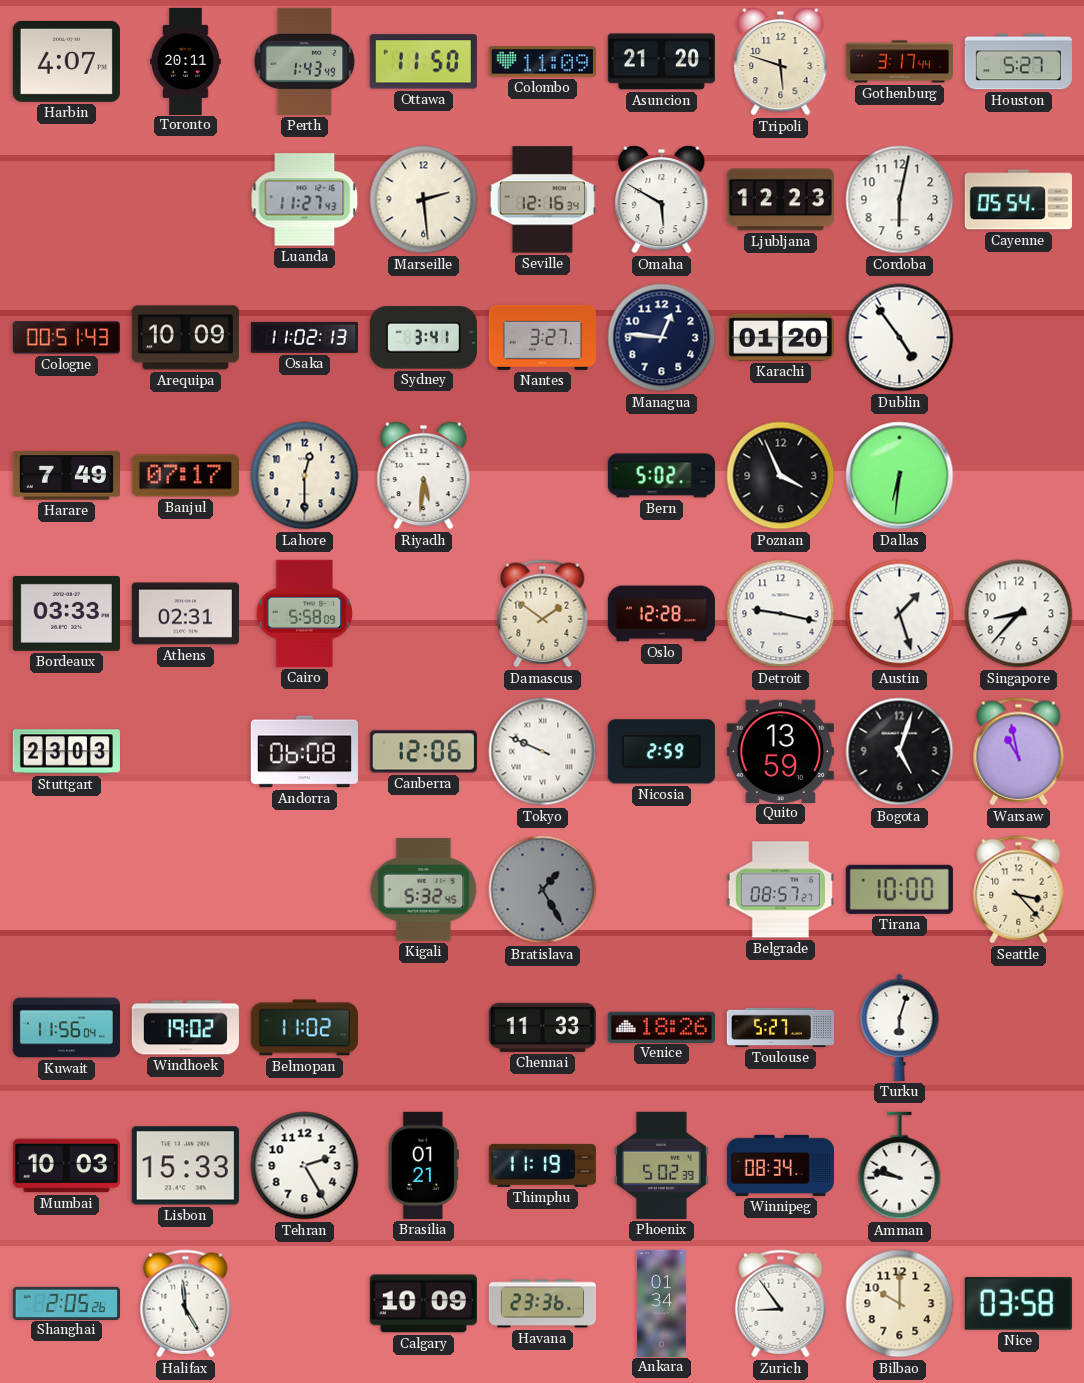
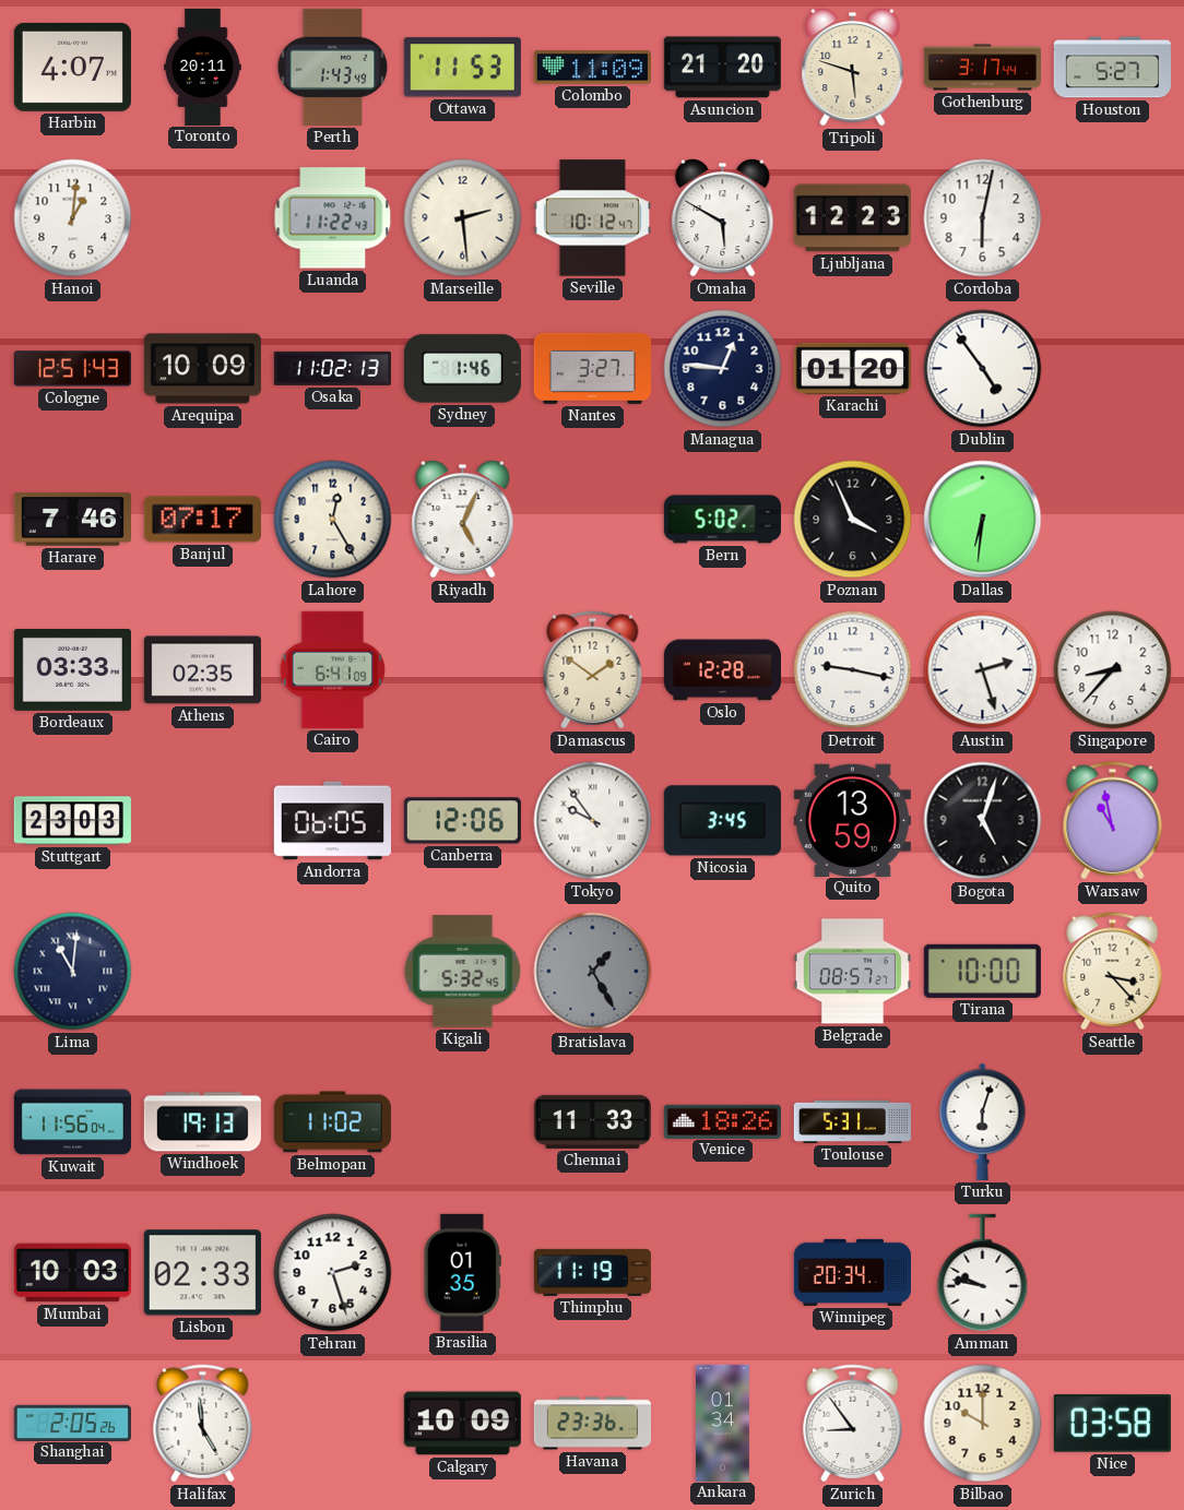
Ottawa: 11:50 -> 11:53
Hanoi: none -> 1:01
Luanda: 11:27 -> 11:22
Seville: 12:16 -> 10:12
Cayenne: 05:54 -> none
Cologne: 00:51 -> 12:51
Sydney: 3:41 -> 1:46
Harare: 7:49 -> 7:46
Lahore: 12:30 -> 12:25
Riyadh: 5:31 -> 5:04
Athens: 02:31 -> 02:35
Cairo: 5:58 -> 6:41
Austin: 1:27 -> 2:27
Andorra: 06:08 -> 06:05
Tokyo: 9:49 -> 9:54
Nicosia: 2:59 -> 3:45
Lima: none -> 11:01
Windhoek: 19:02 -> 19:13
Toulouse: 5:27 -> 5:31
Lisbon: 15:33 -> 02:33
Tehran: 2:25 -> 2:27
Brasilia: 01:21 -> 01:35
Phoenix: 5:02 -> none
Winnipeg: 08:34 -> 20:34
